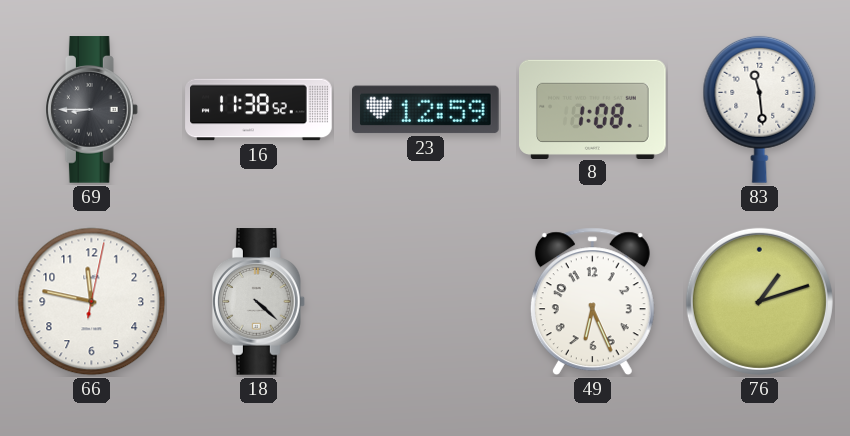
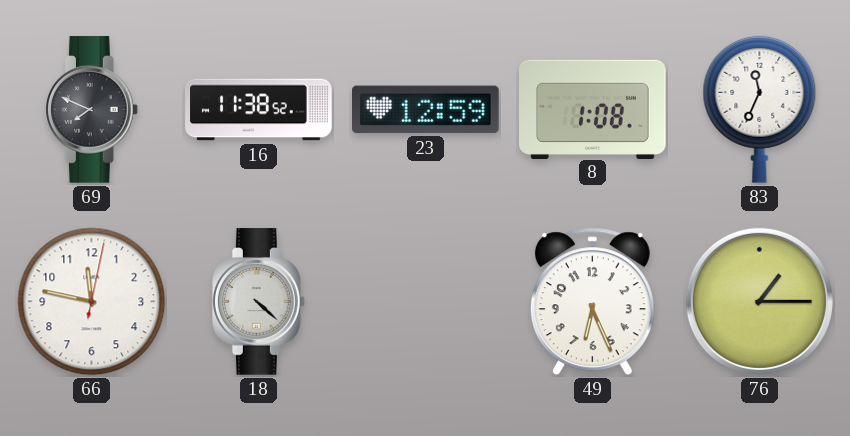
69: 8:45 -> 7:49
83: 11:29 -> 11:34
76: 1:12 -> 1:15
